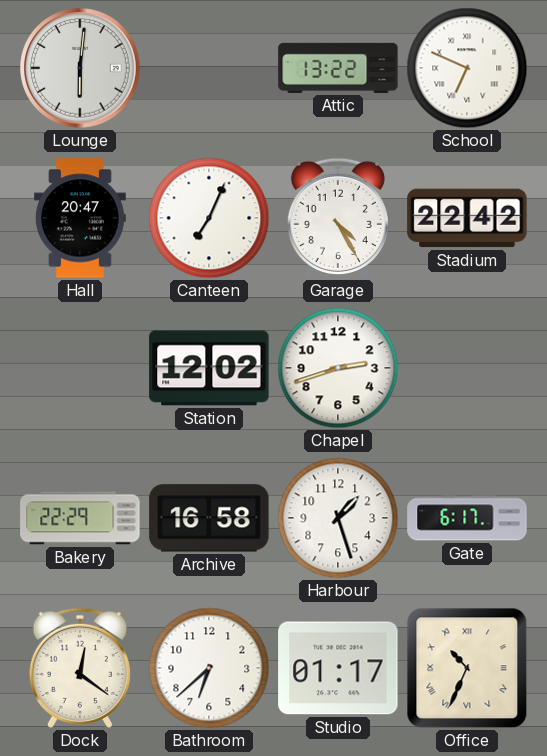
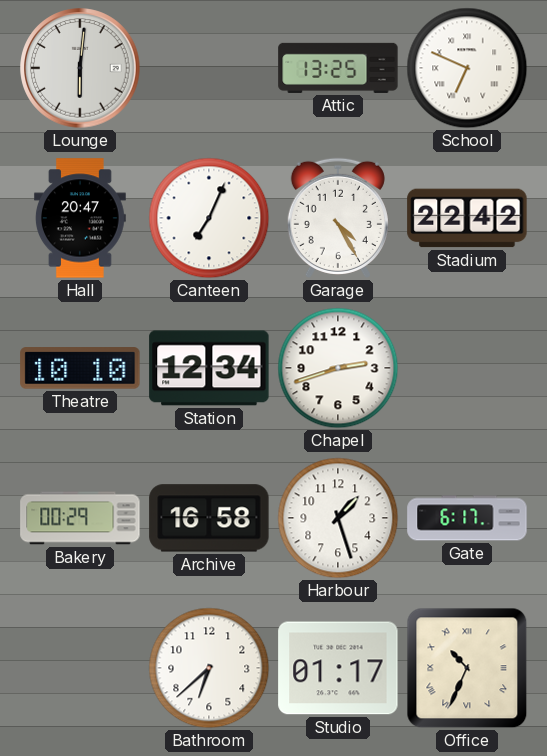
Attic: 13:22 -> 13:25
Theatre: none -> 10:10
Station: 12:02 -> 12:34
Bakery: 22:29 -> 00:29
Dock: 12:21 -> none
